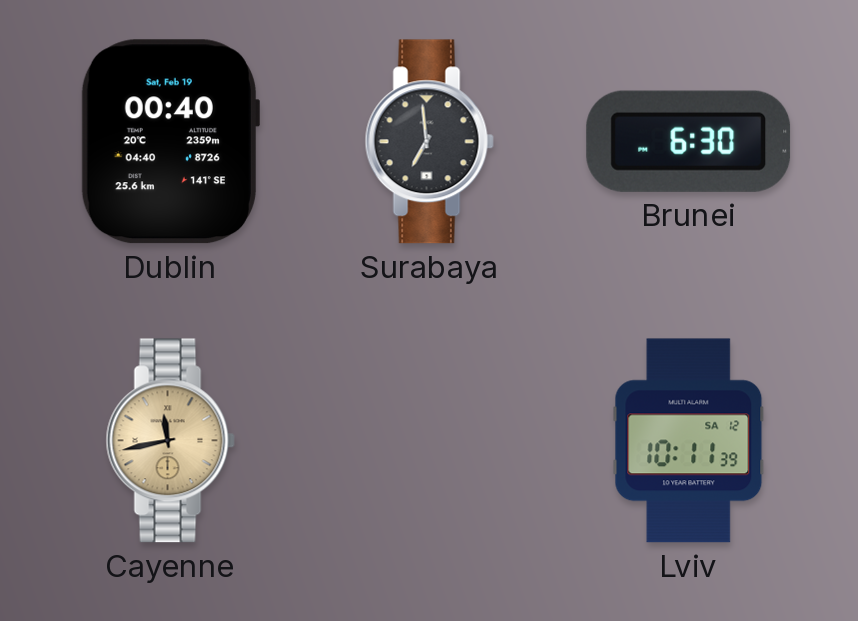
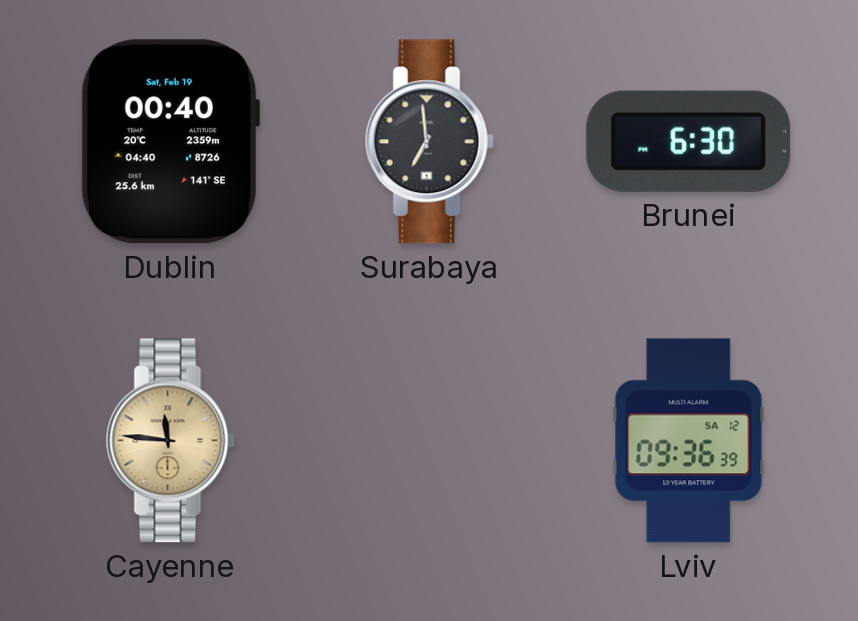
Cayenne: 11:43 -> 11:46
Lviv: 10:11 -> 09:36
